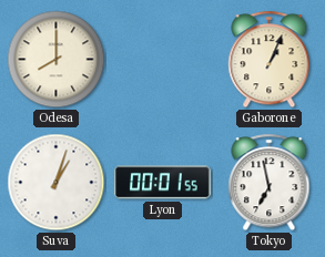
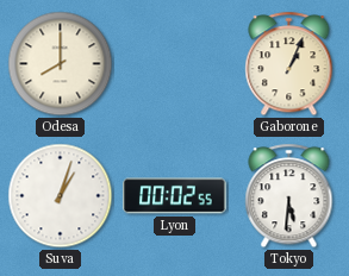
Lyon: 00:01 -> 00:02
Tokyo: 6:58 -> 5:31
